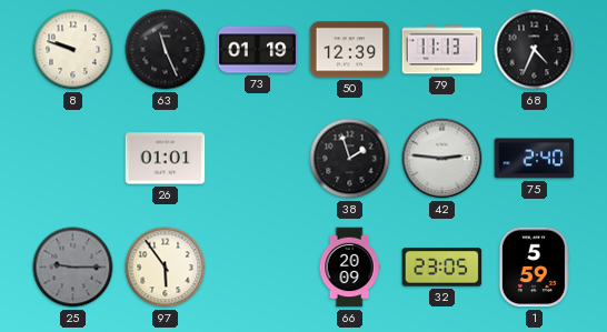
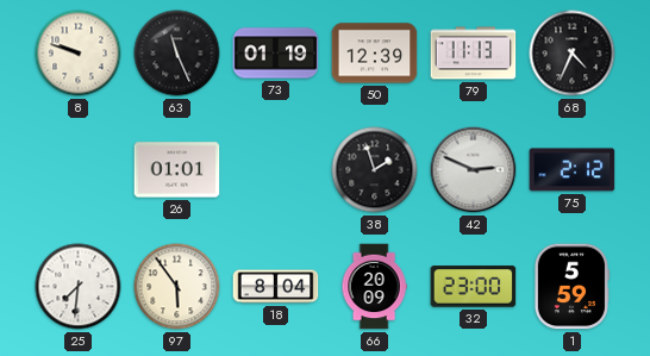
42: 2:46 -> 2:49
75: 2:40 -> 2:12
25: 9:15 -> 7:31
25 dial: grey -> white
18: none -> 8:04
32: 23:05 -> 23:00
